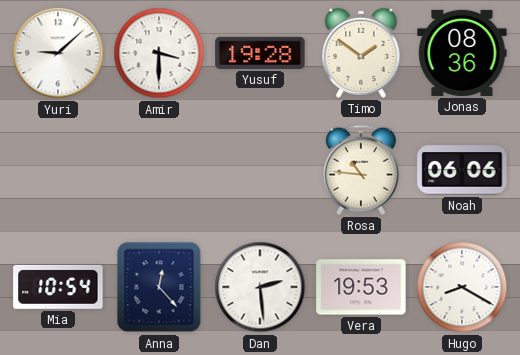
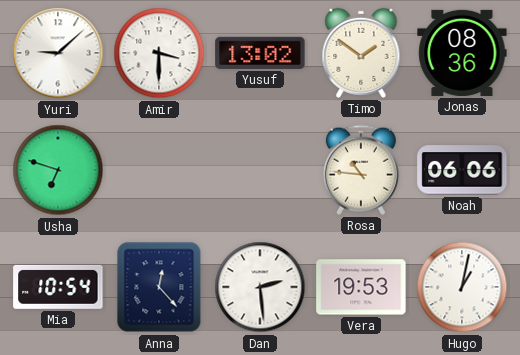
Yusuf: 19:28 -> 13:02
Usha: none -> 6:48
Hugo: 8:20 -> 1:02
